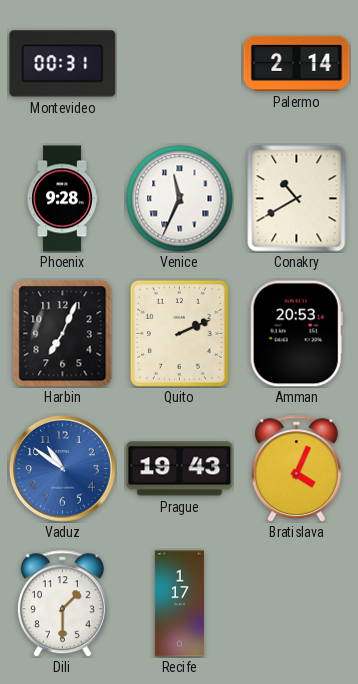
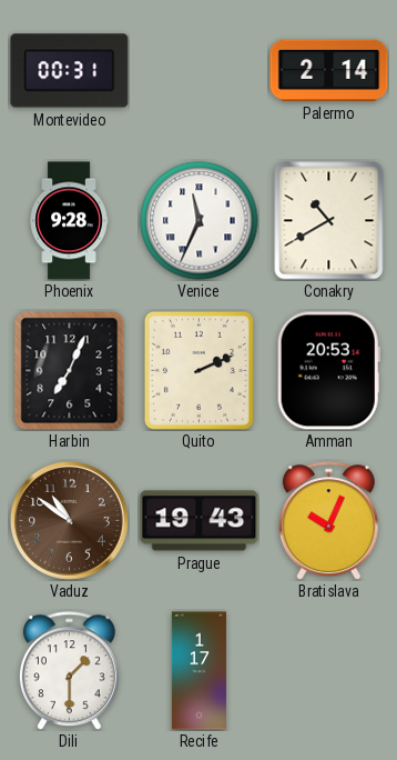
Vaduz dial: blue -> brown
Bratislava: 4:04 -> 10:04
